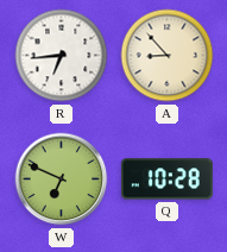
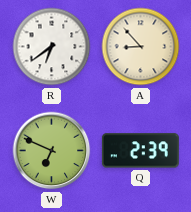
R: 6:44 -> 6:39
Q: 10:28 -> 2:39
